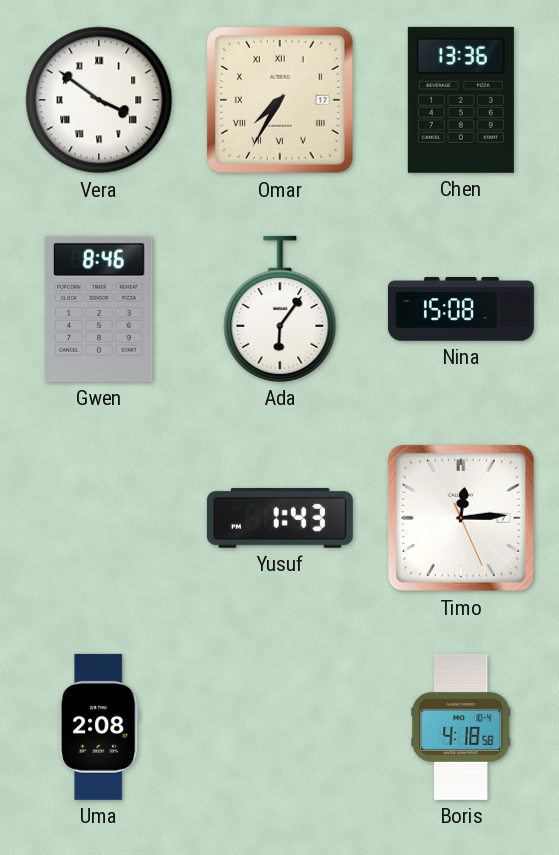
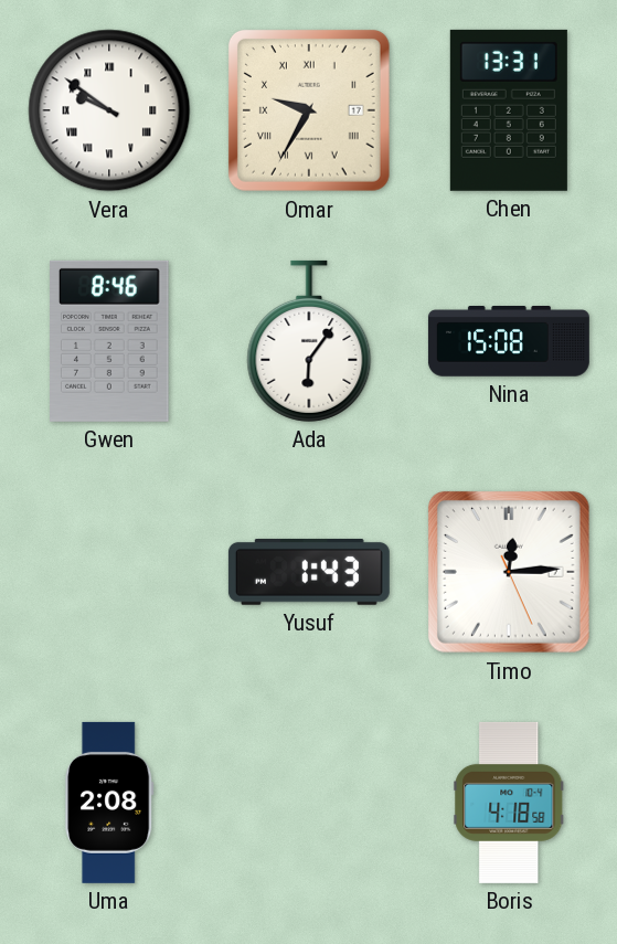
Vera: 3:51 -> 9:51
Omar: 7:35 -> 9:35
Chen: 13:36 -> 13:31
